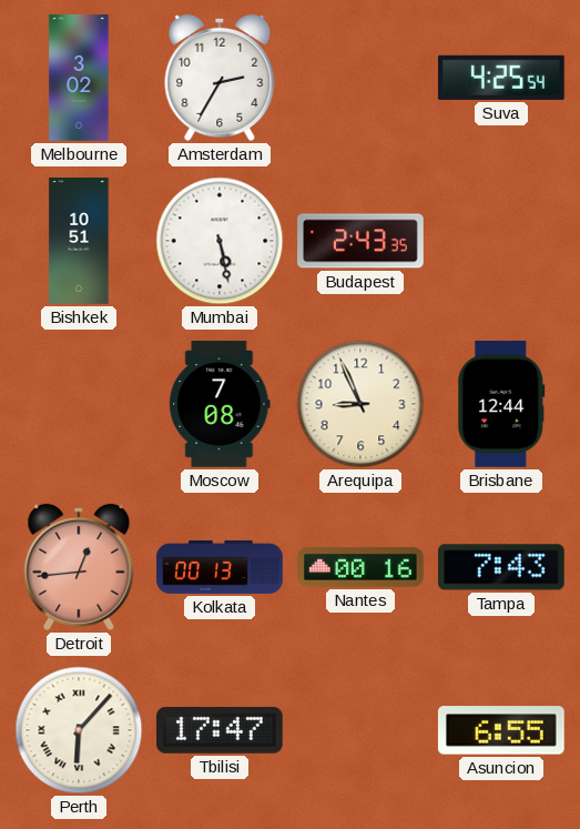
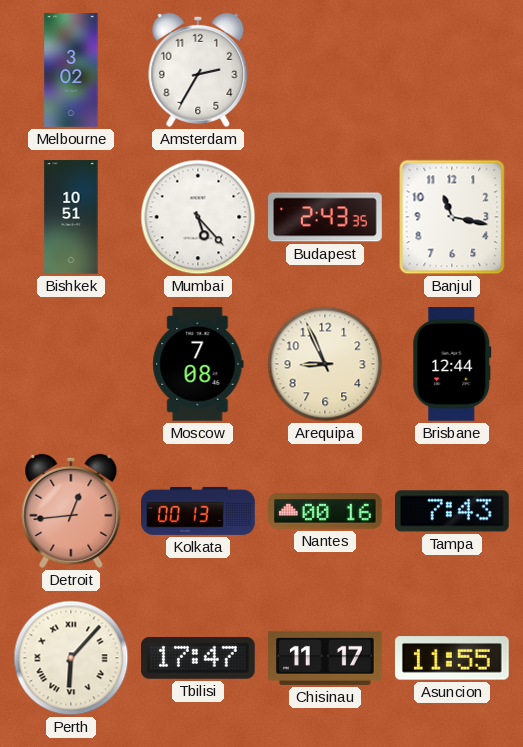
Suva: 4:25 -> none
Mumbai: 5:28 -> 5:23
Banjul: none -> 11:17
Chisinau: none -> 11:17
Asuncion: 6:55 -> 11:55
